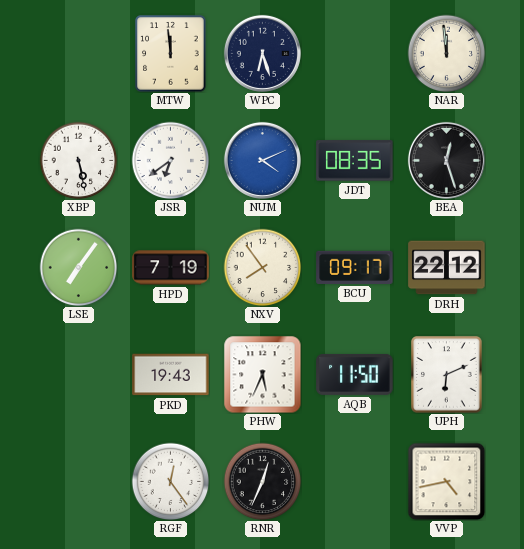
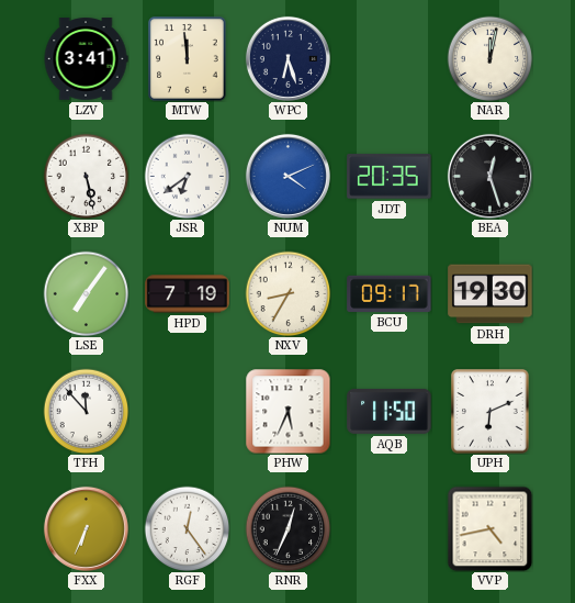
LZV: none -> 3:41
NAR: 11:59 -> 12:02
JDT: 08:35 -> 20:35
NXV: 7:54 -> 8:35
DRH: 22:12 -> 19:30
TFH: none -> 11:53
PKD: 19:43 -> none
FXX: none -> 6:34
